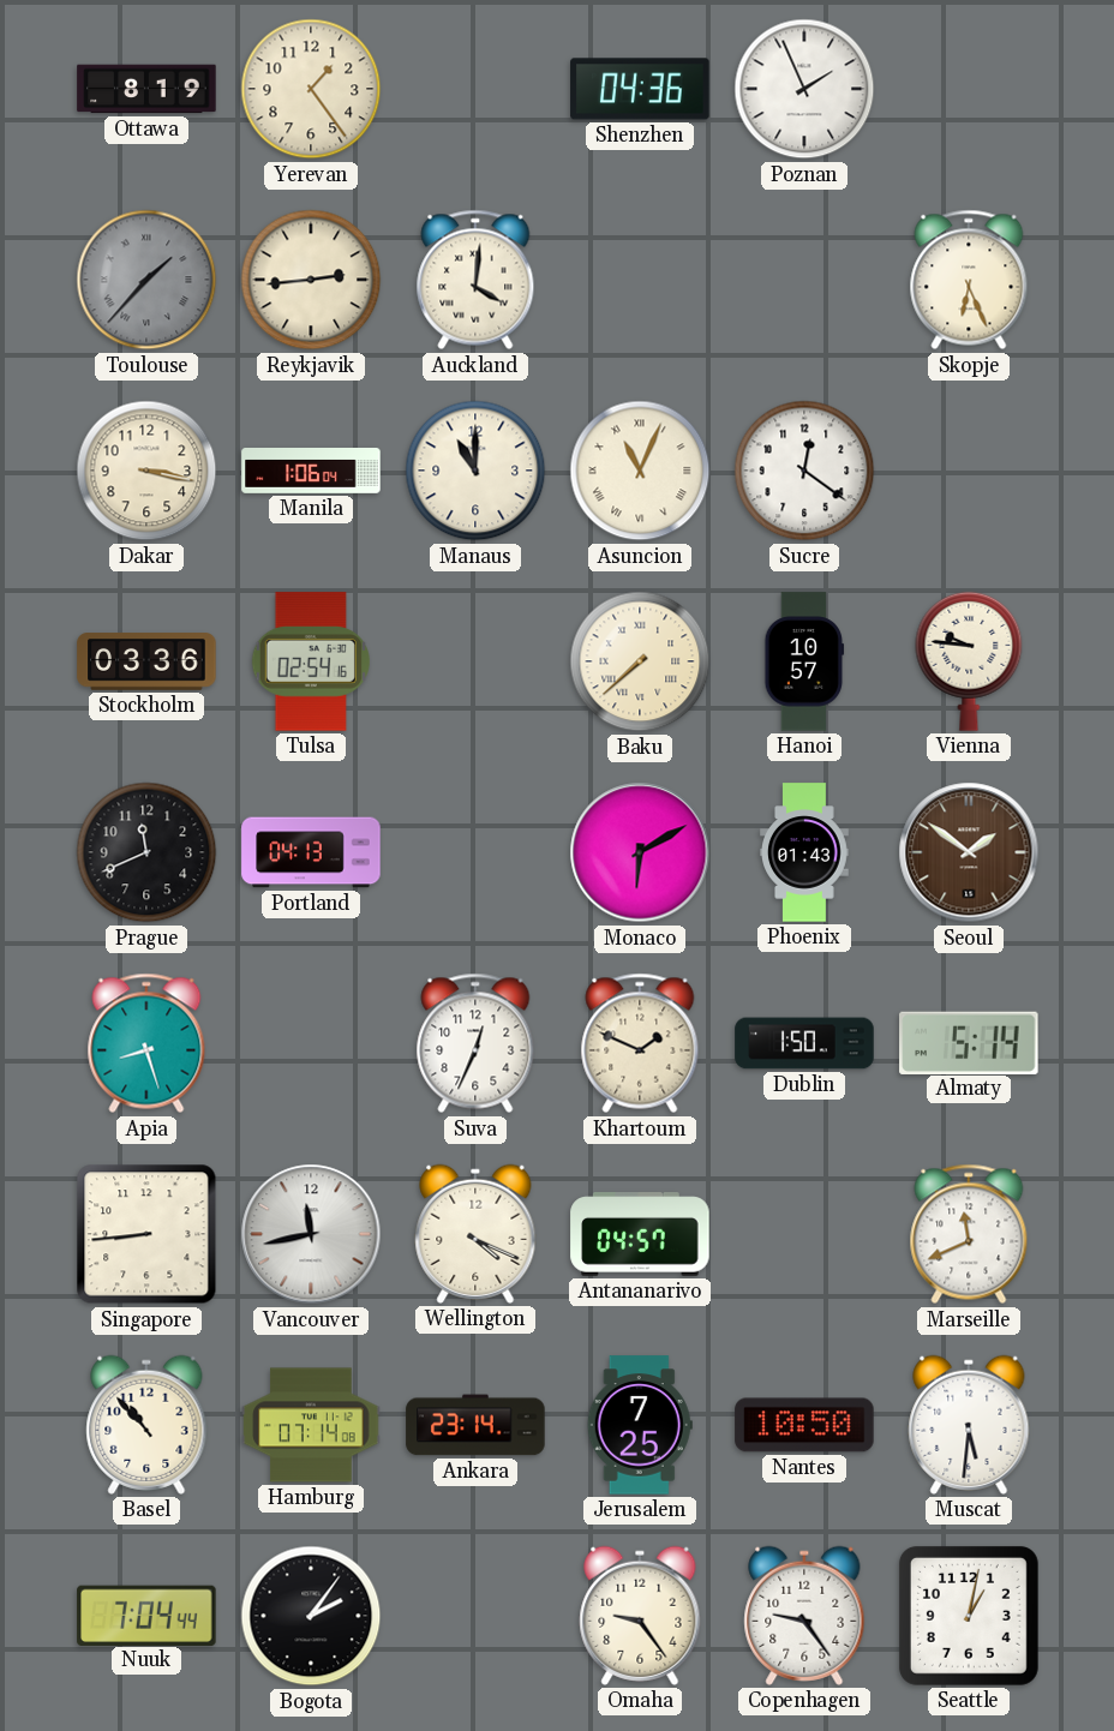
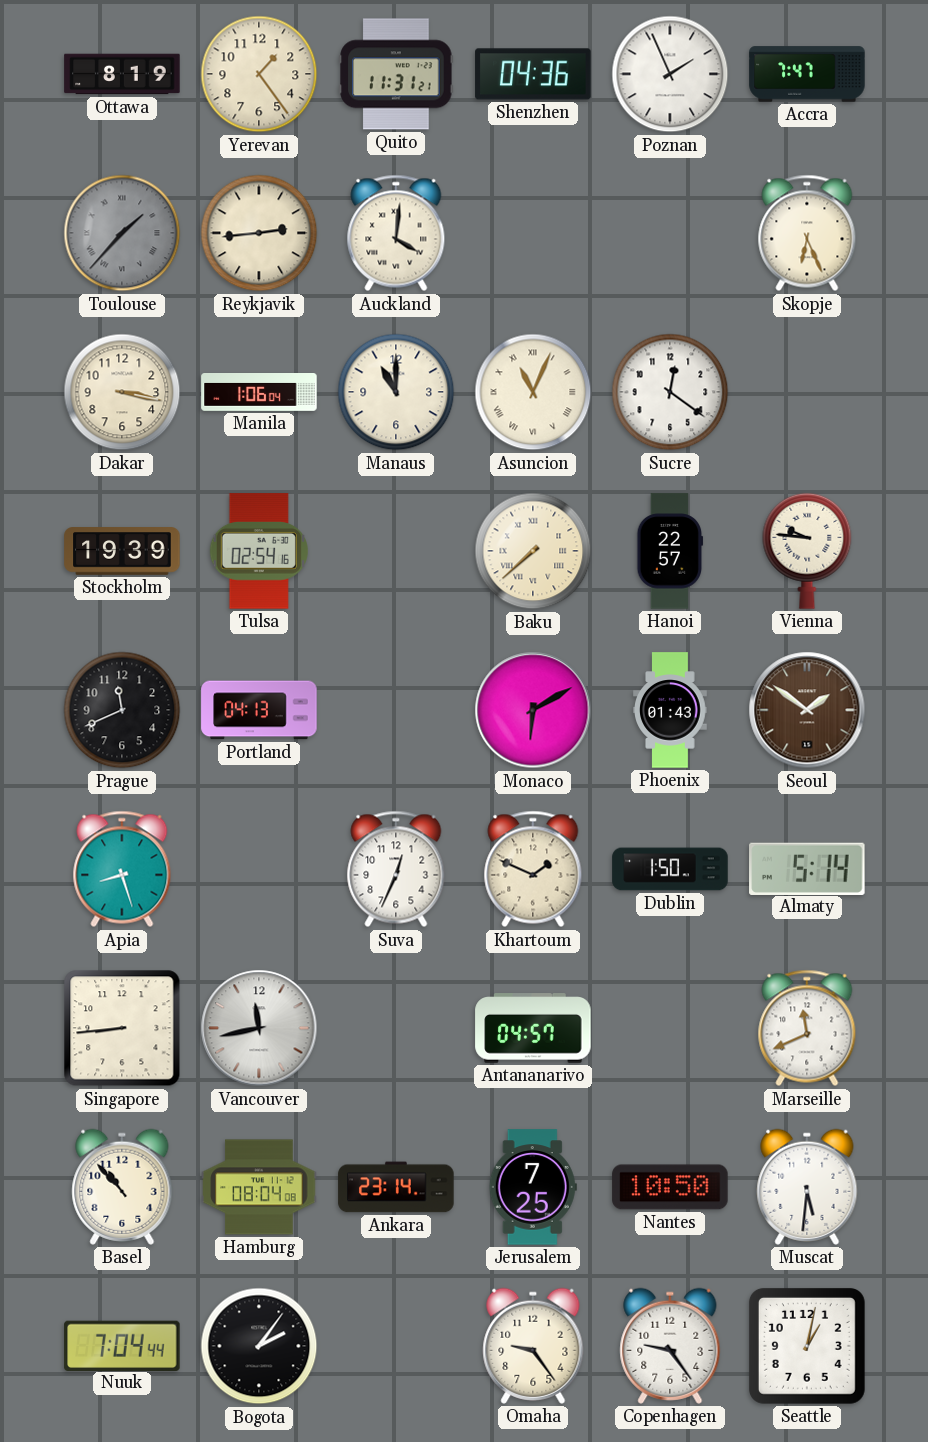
Quito: none -> 11:31
Accra: none -> 7:47
Stockholm: 03:36 -> 19:39
Hanoi: 10:57 -> 22:57
Wellington: 4:19 -> none
Hamburg: 07:14 -> 08:04
